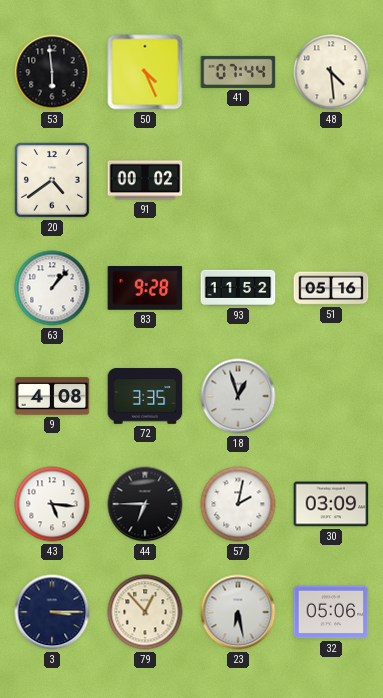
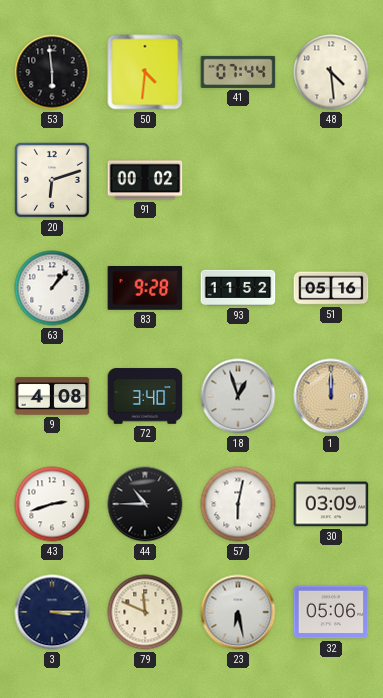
50: 4:26 -> 4:31
20: 4:39 -> 6:12
72: 3:35 -> 3:40
1: none -> 12:00
43: 5:16 -> 2:42
44: 6:45 -> 10:45
57: 2:02 -> 6:02
79: 12:53 -> 11:49
